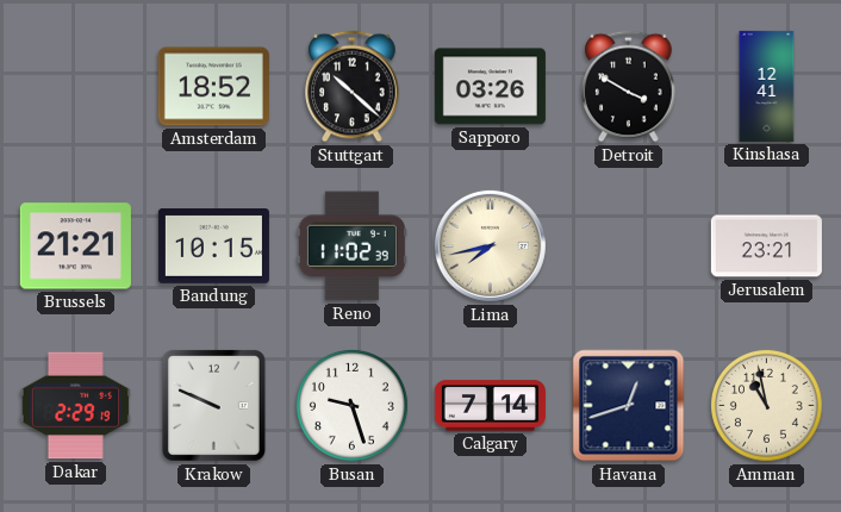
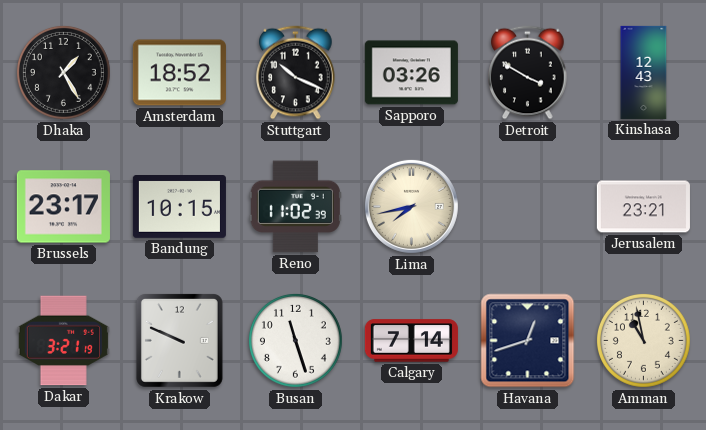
Dhaka: none -> 1:25
Stuttgart: 10:22 -> 10:19
Kinshasa: 12:41 -> 12:43
Brussels: 21:21 -> 23:17
Dakar: 2:29 -> 3:21
Busan: 9:27 -> 11:27
